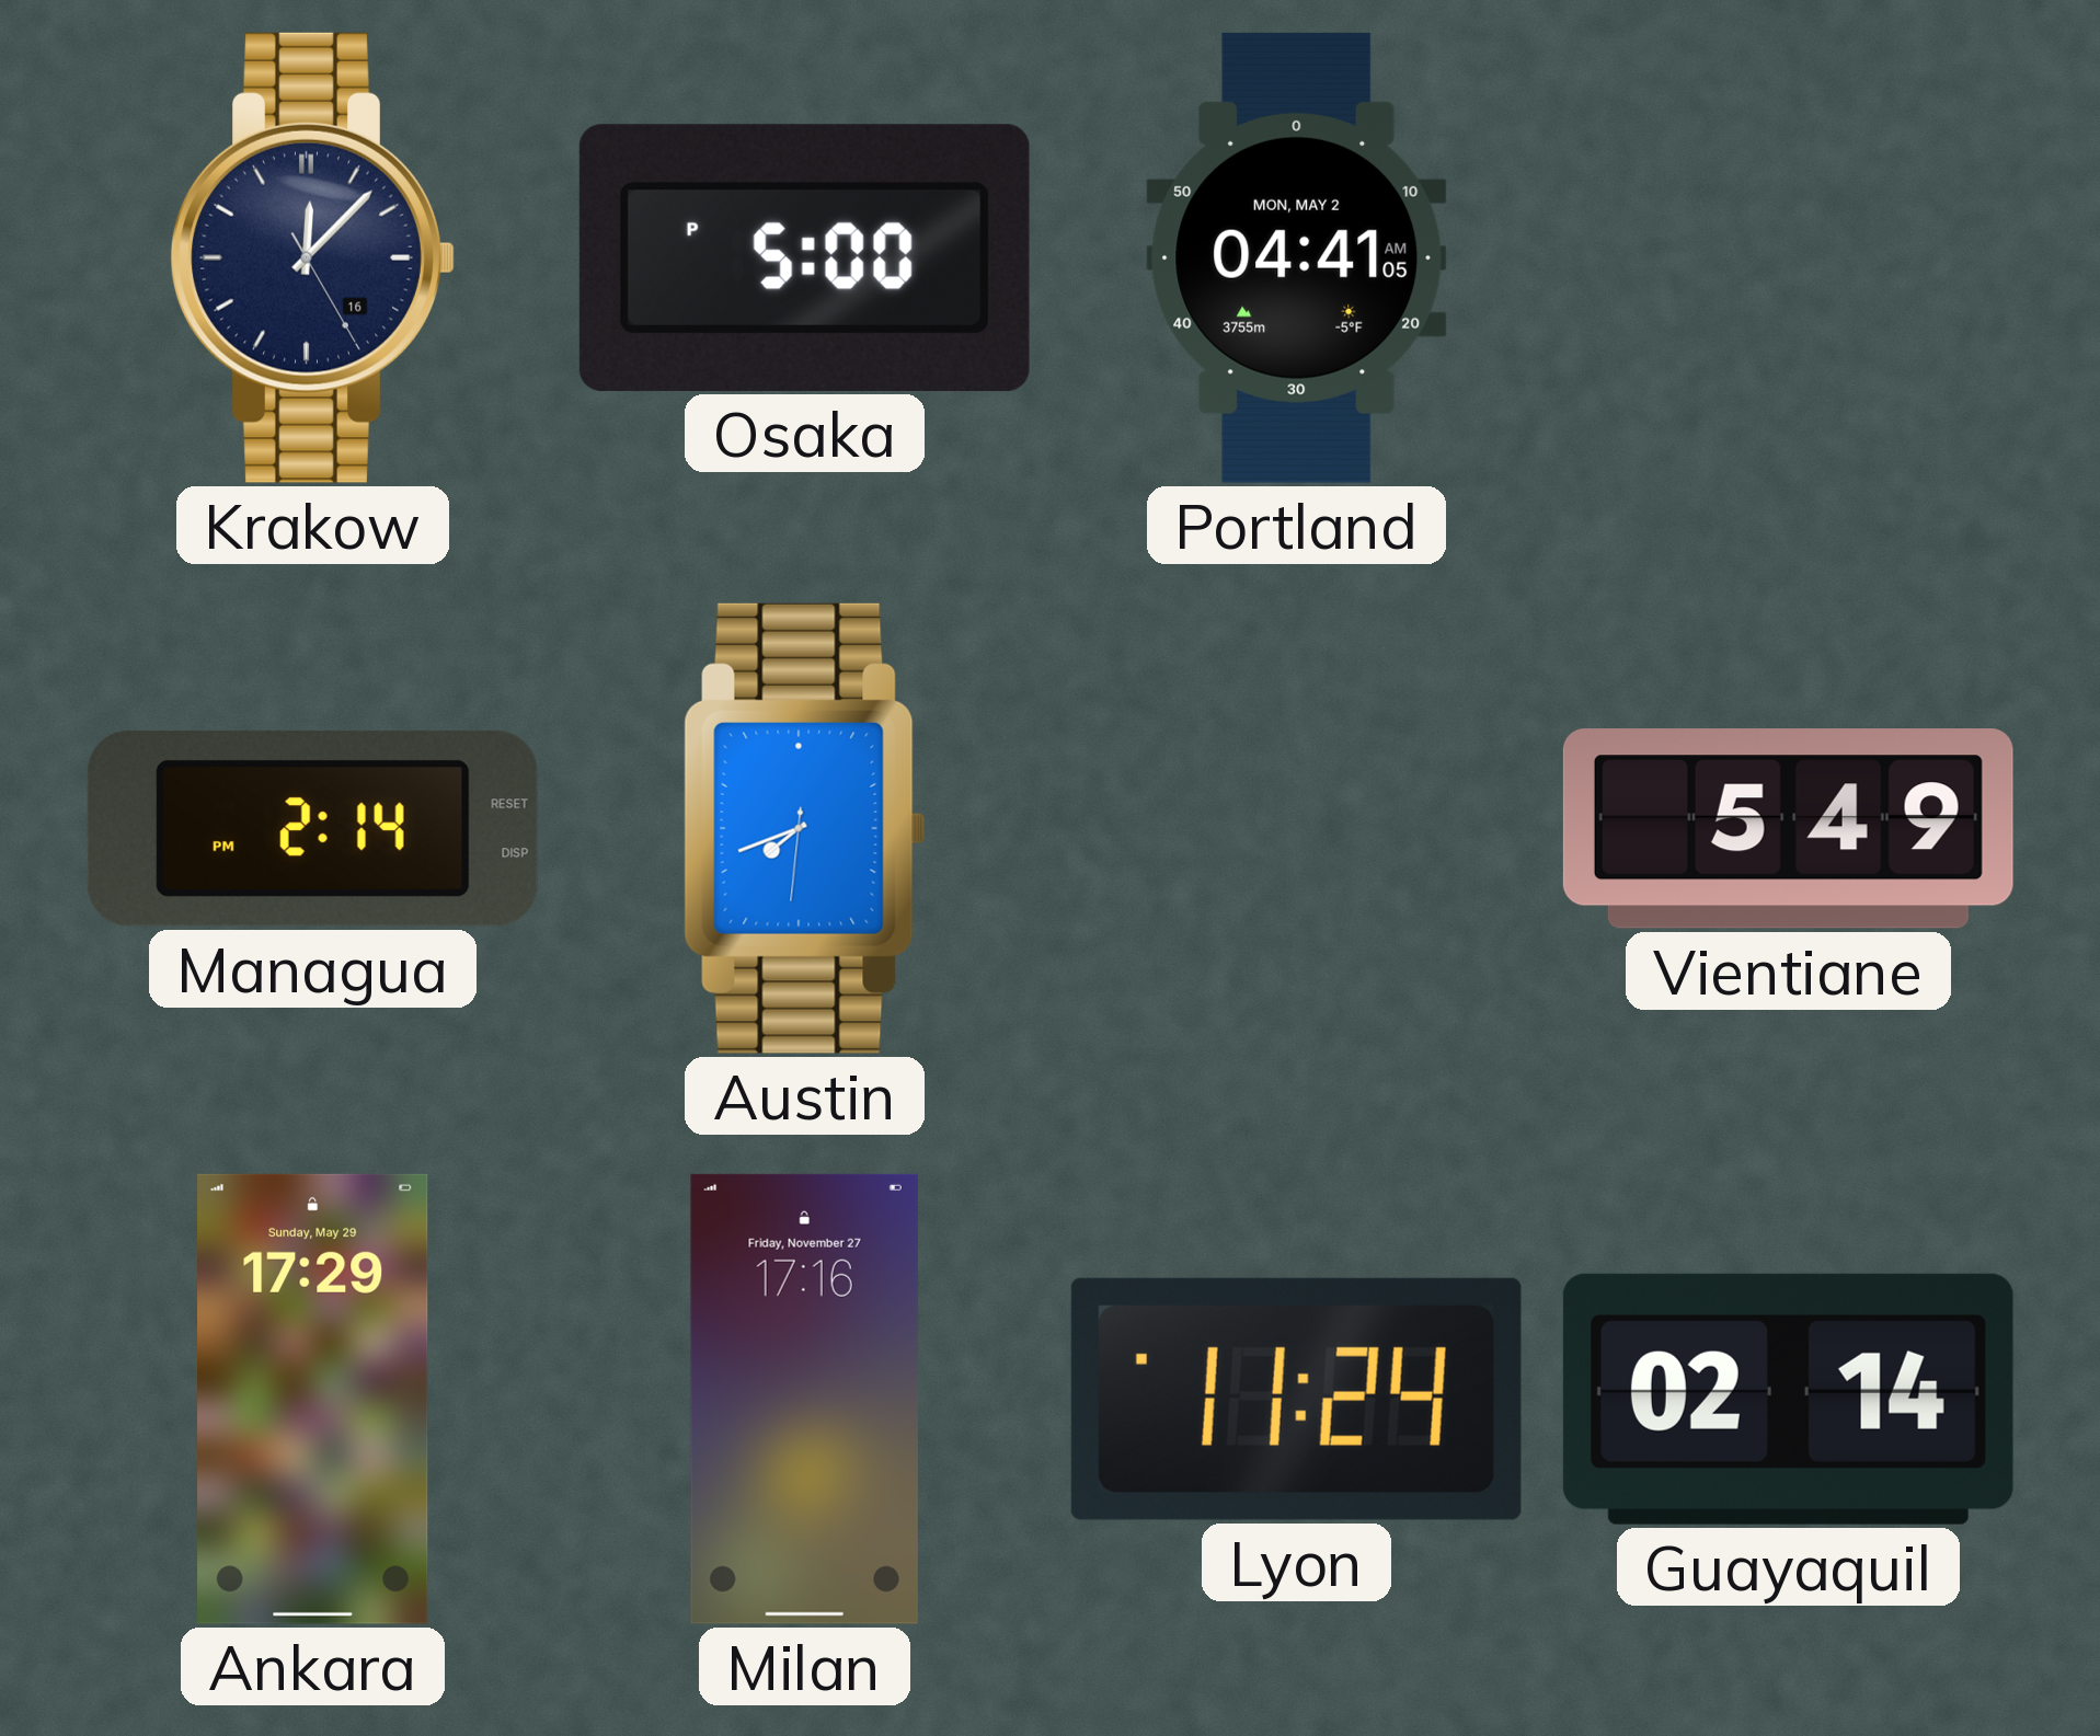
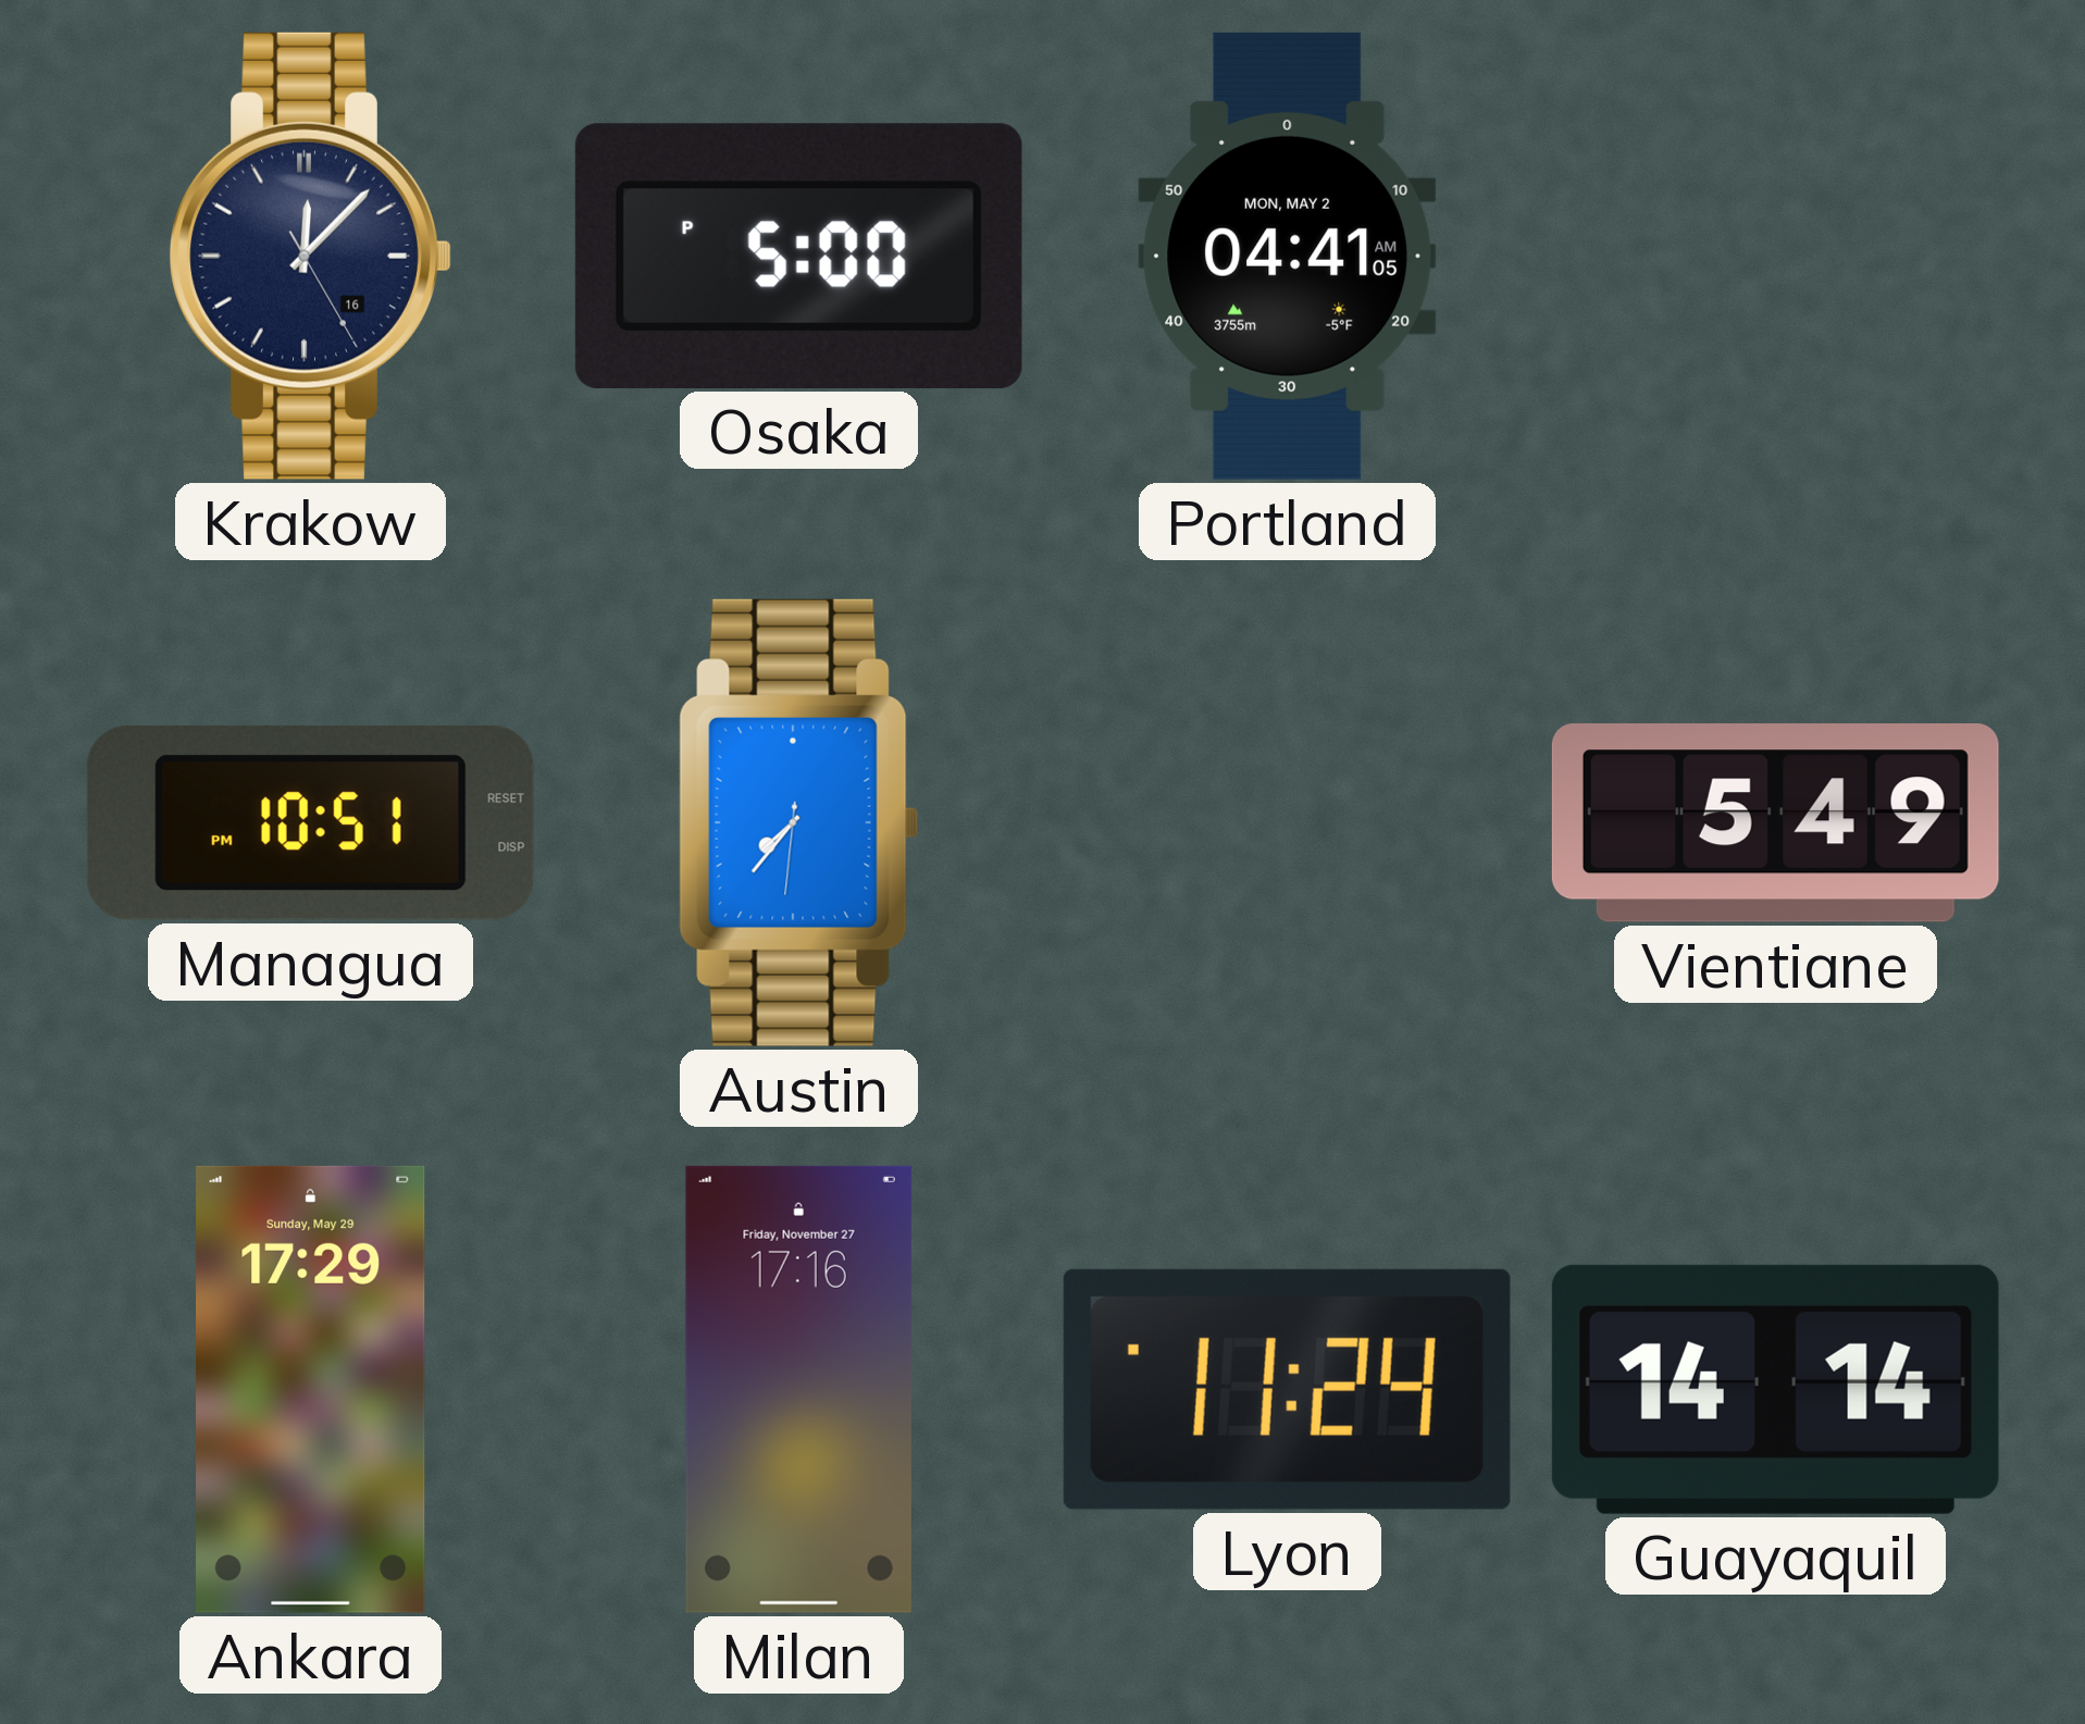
Managua: 2:14 -> 10:51
Austin: 7:41 -> 7:36
Guayaquil: 02:14 -> 14:14
